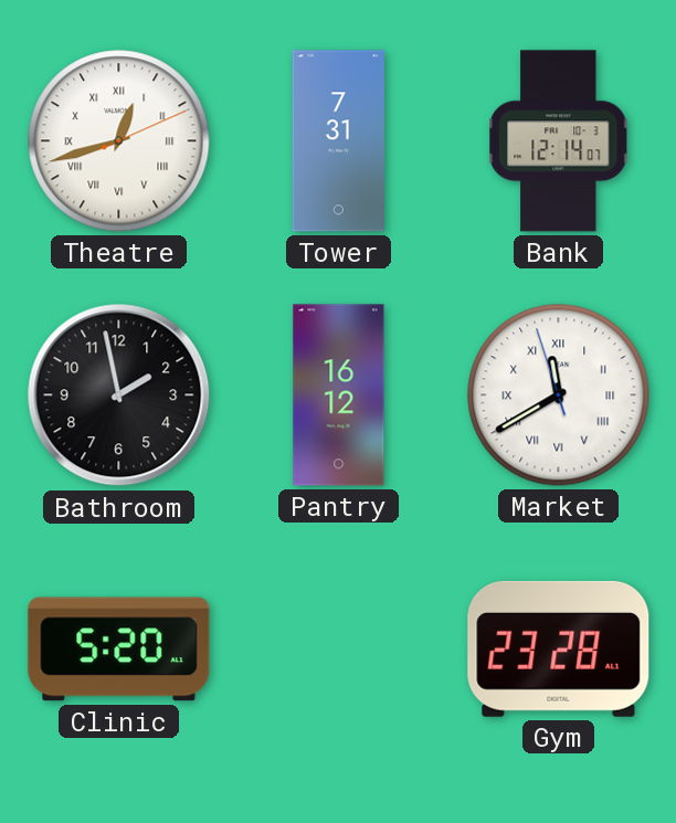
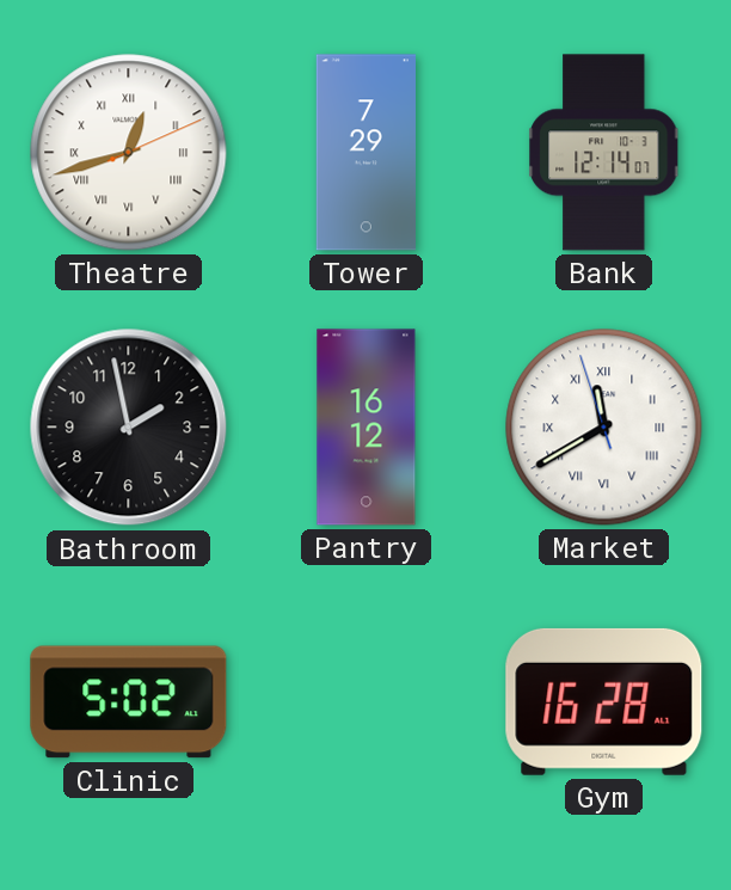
Tower: 7:31 -> 7:29
Clinic: 5:20 -> 5:02
Gym: 23:28 -> 16:28
